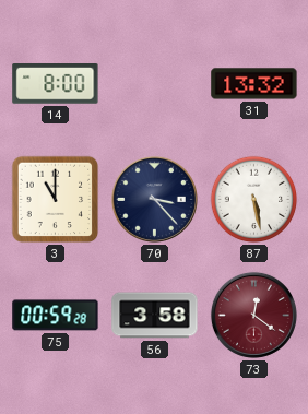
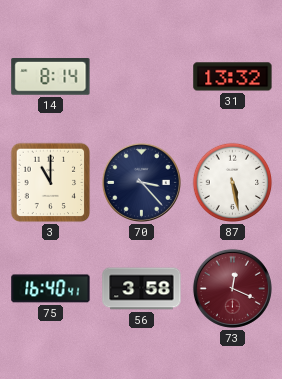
14: 8:00 -> 8:14
75: 00:59 -> 16:40
73: 12:21 -> 12:19
